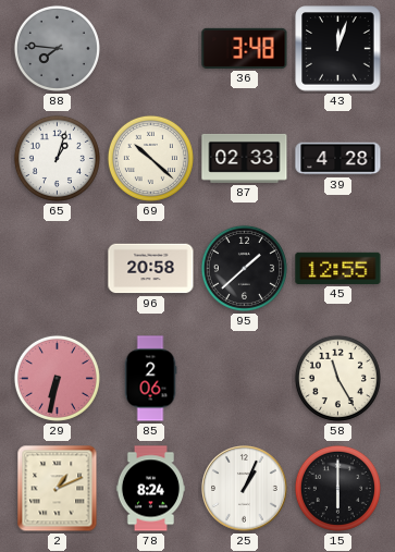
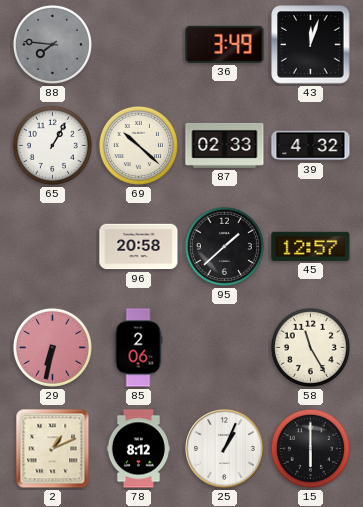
36: 3:48 -> 3:49
65: 1:03 -> 1:05
39: 4:28 -> 4:32
45: 12:55 -> 12:57
78: 8:24 -> 8:12
